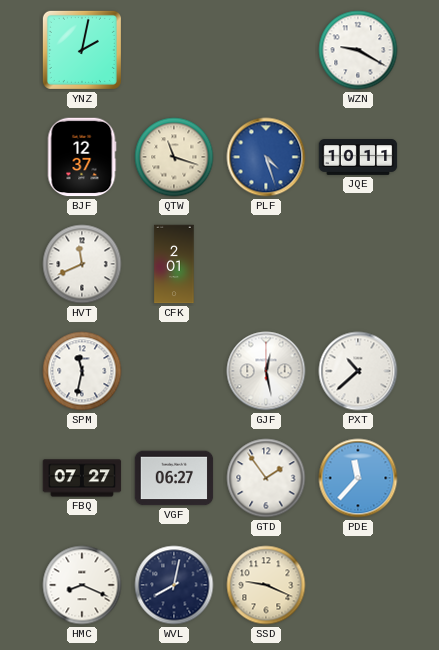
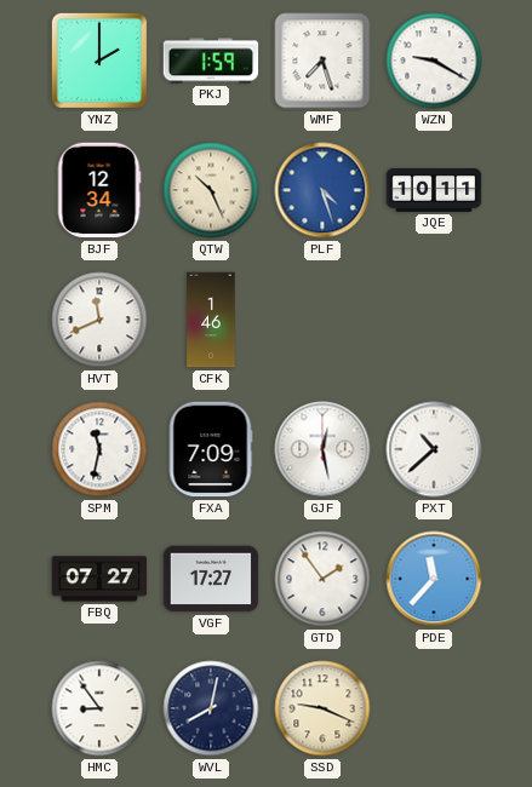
YNZ: 2:02 -> 2:00
PKJ: none -> 1:59
WMF: none -> 7:27
BJF: 12:37 -> 12:34
QTW: 11:18 -> 10:26
CFK: 2:01 -> 1:46
FXA: none -> 7:09
VGF: 06:27 -> 17:27
HMC: 8:19 -> 8:54
